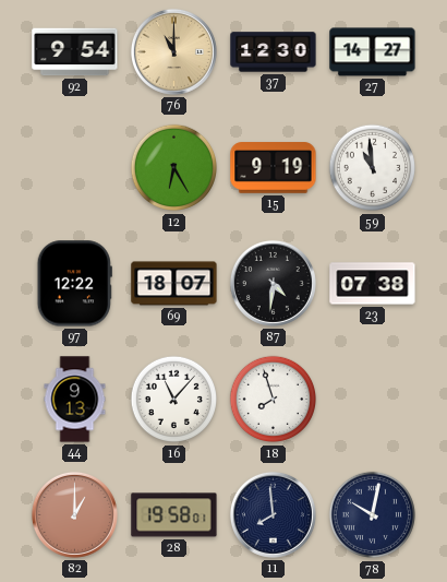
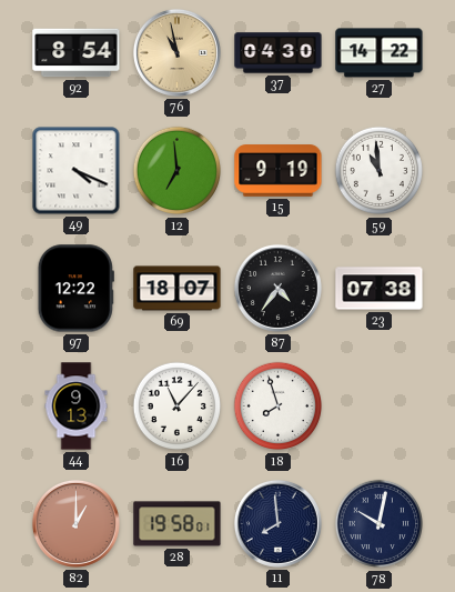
92: 9:54 -> 8:54
76: 11:00 -> 10:58
37: 12:30 -> 04:30
27: 14:27 -> 14:22
49: none -> 4:19
12: 6:25 -> 6:59
87: 4:31 -> 4:36
